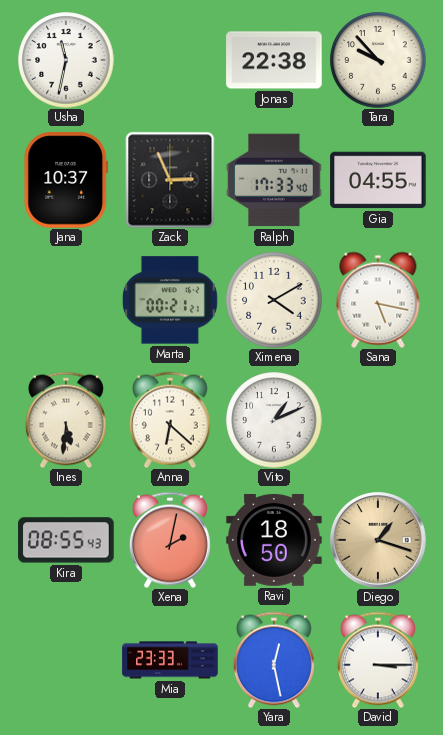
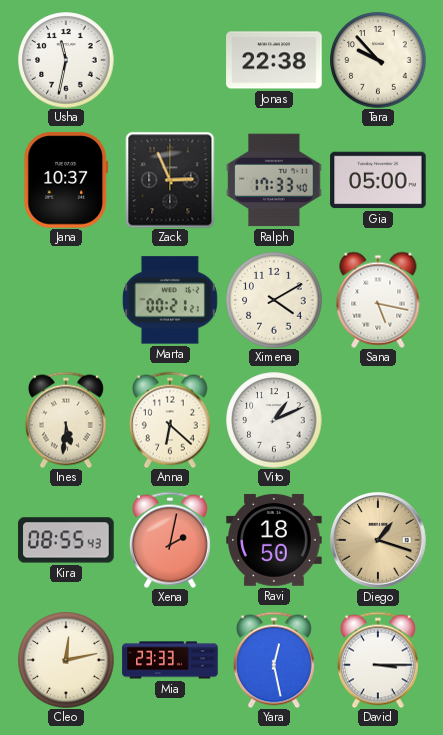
Gia: 04:55 -> 05:00
Cleo: none -> 12:13
